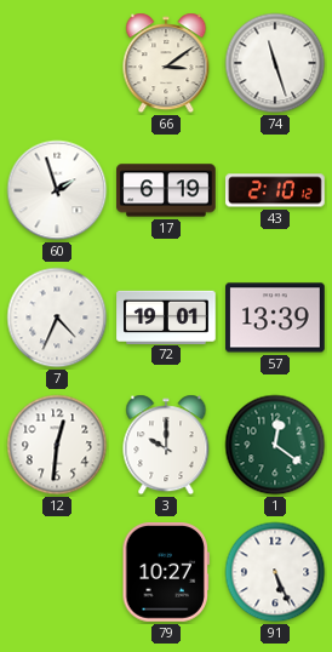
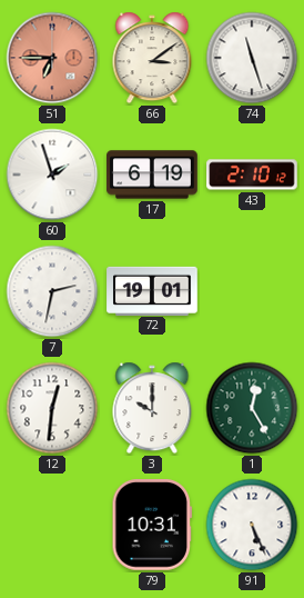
51: none -> 6:45
7: 4:34 -> 2:32
57: 13:39 -> none
1: 12:21 -> 12:25
79: 10:27 -> 10:31
